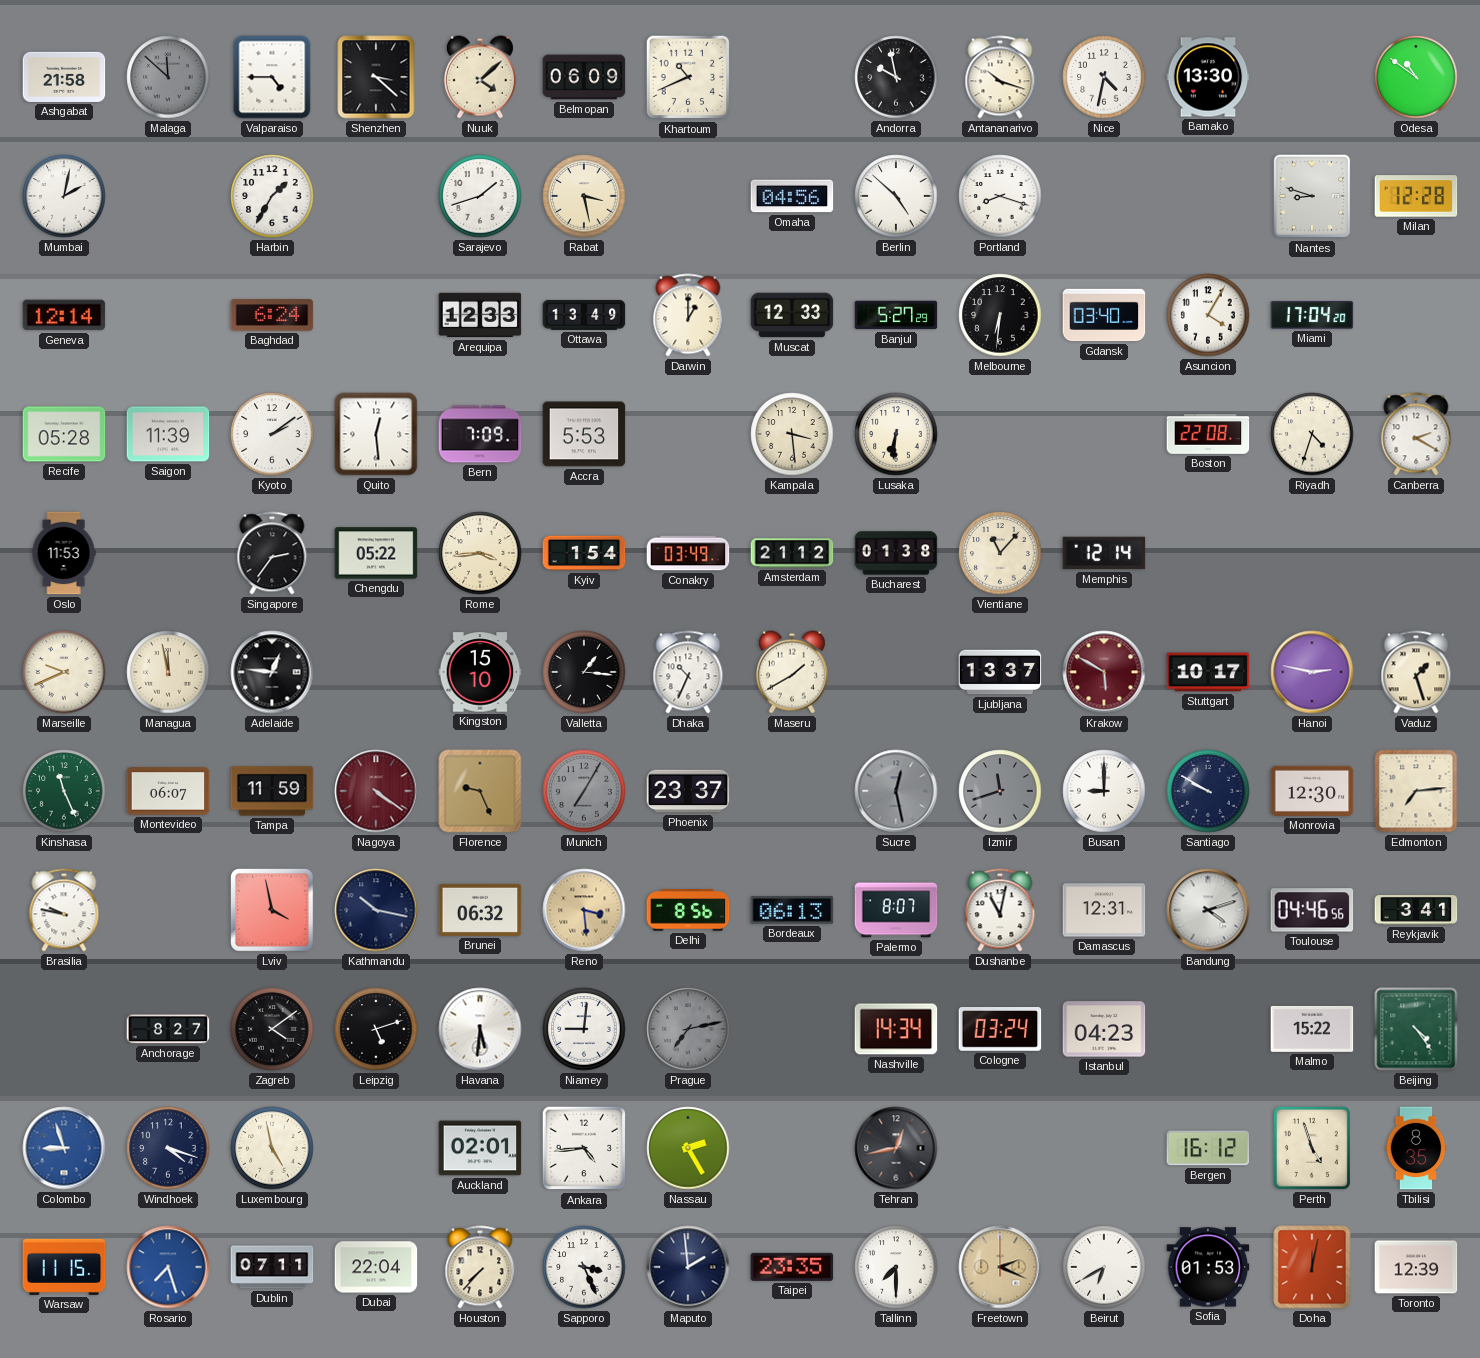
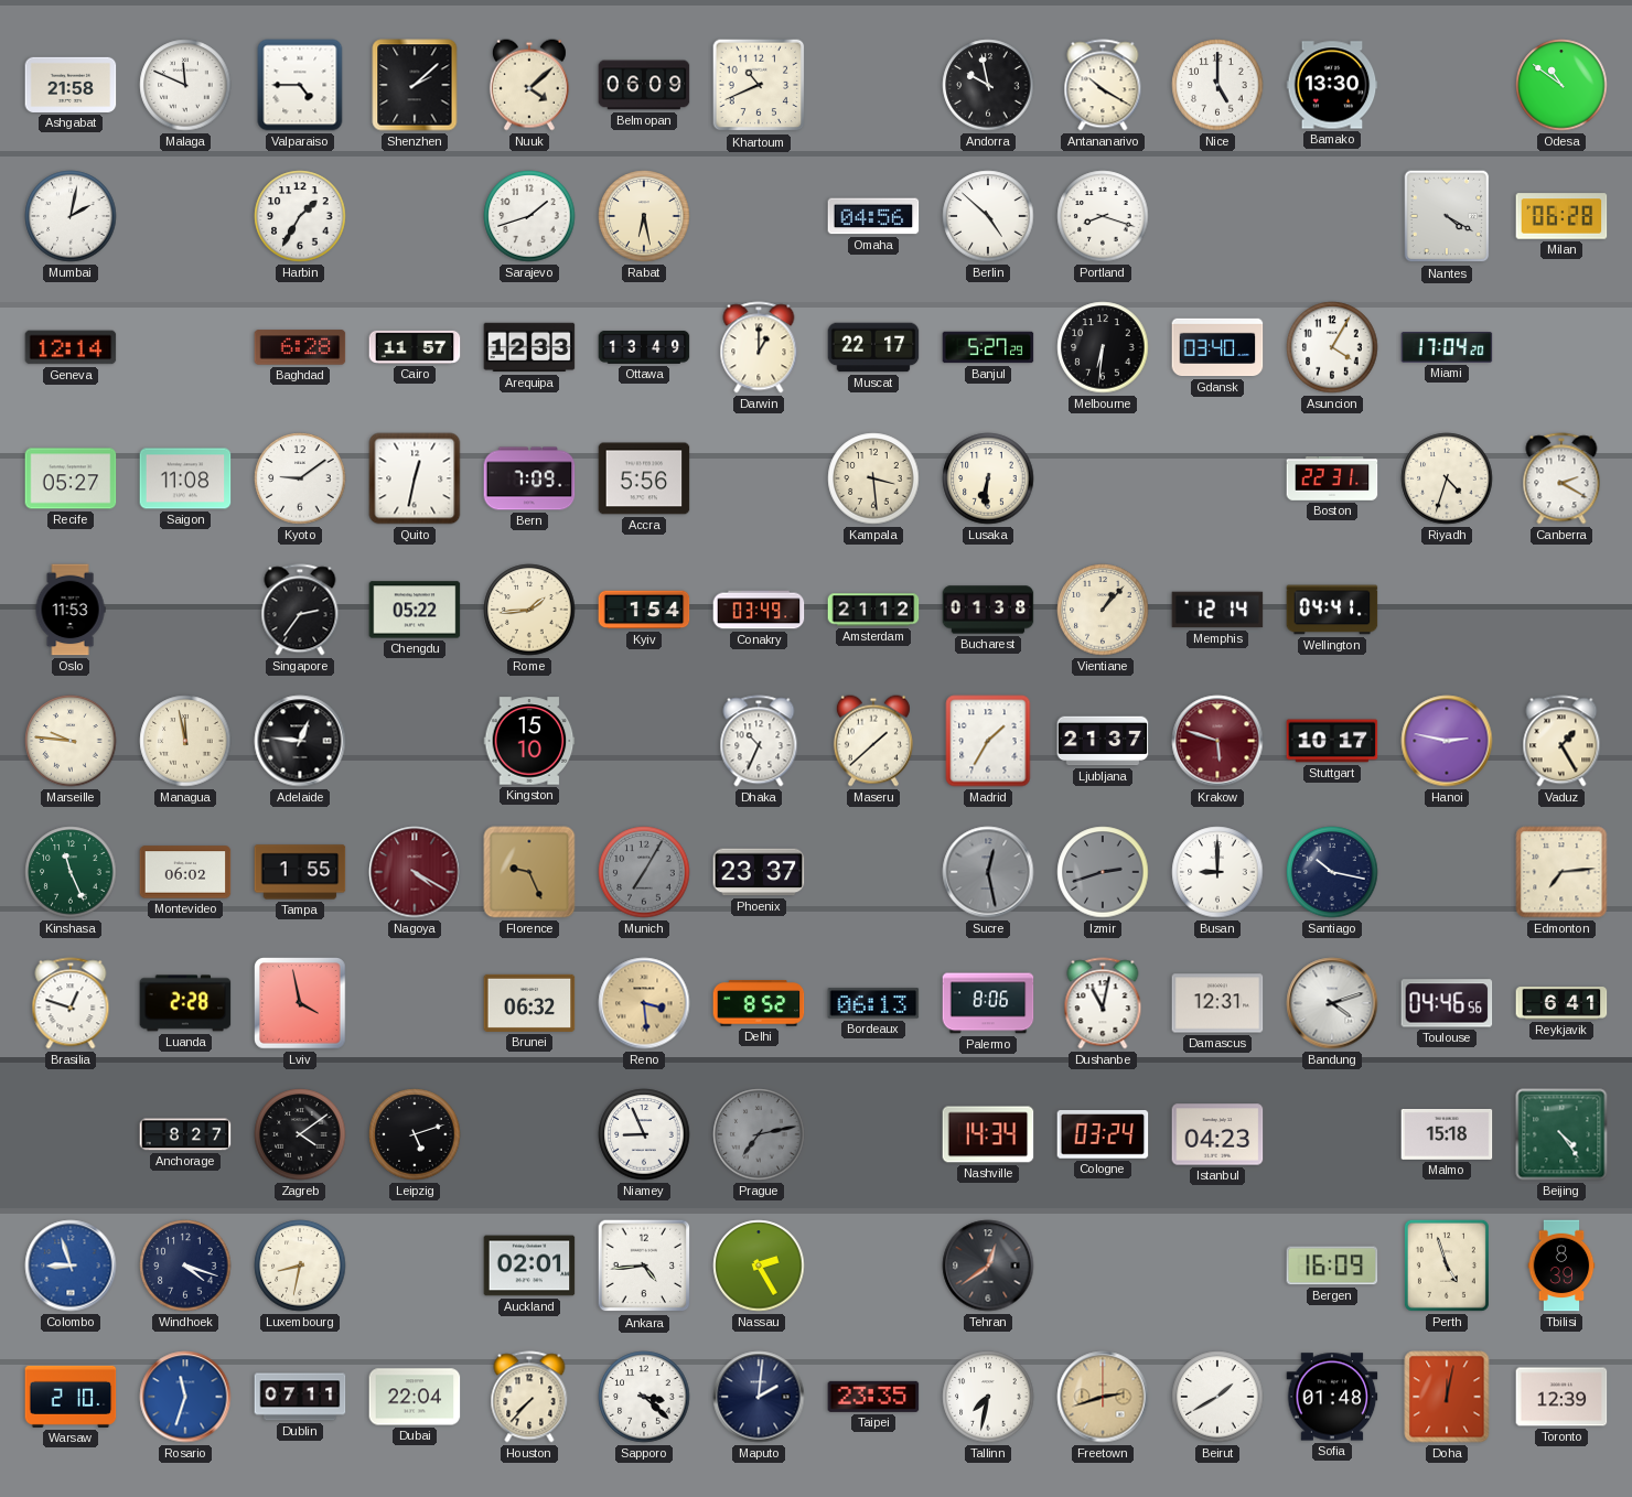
Malaga: 11:52 -> 11:49
Malaga dial: grey -> white
Shenzhen: 3:22 -> 2:08
Antananarivo: 10:18 -> 10:20
Nice: 4:32 -> 5:00
Rabat: 3:28 -> 6:28
Nantes: 8:48 -> 4:20
Milan: 12:28 -> 06:28
Baghdad: 6:24 -> 6:28
Cairo: none -> 11:57
Muscat: 12:33 -> 22:17
Recife: 05:28 -> 05:27
Saigon: 11:39 -> 11:08
Kyoto: 2:09 -> 9:09
Quito: 12:29 -> 12:32
Accra: 5:53 -> 5:56
Boston: 22:08 -> 22:31
Rome: 3:44 -> 1:44
Vientiane: 11:07 -> 1:07
Wellington: none -> 04:41
Marseille: 9:41 -> 9:46
Valletta: 1:16 -> none
Maseru: 1:40 -> 1:38
Madrid: none -> 1:35
Ljubljana: 13:37 -> 21:37
Krakow: 5:50 -> 5:48
Vaduz: 1:27 -> 1:25
Montevideo: 06:07 -> 06:02
Tampa: 11:59 -> 1:55
Nagoya: 4:21 -> 4:20
Izmir: 11:42 -> 2:42
Santiago: 9:50 -> 10:17
Monrovia: 12:30 -> none
Brasilia: 9:47 -> 12:48
Luanda: none -> 2:28
Kathmandu: 10:17 -> none
Delhi: 8:56 -> 8:52
Palermo: 8:07 -> 8:06
Reykjavik: 3:41 -> 6:41
Havana: 5:31 -> none
Niamey: 9:01 -> 8:56
Malmo: 15:22 -> 15:18
Luxembourg: 4:58 -> 8:32
Tehran: 12:43 -> 12:39
Bergen: 16:12 -> 16:09
Tbilisi: 8:35 -> 8:39
Warsaw: 11:15 -> 2:10
Rosario: 7:27 -> 11:33
Sapporo: 3:26 -> 3:22
Maputo: 1:59 -> 2:01
Tallinn: 7:30 -> 7:32
Freetown: 2:19 -> 2:42
Beirut: 6:40 -> 1:40
Sofia: 01:53 -> 01:48
